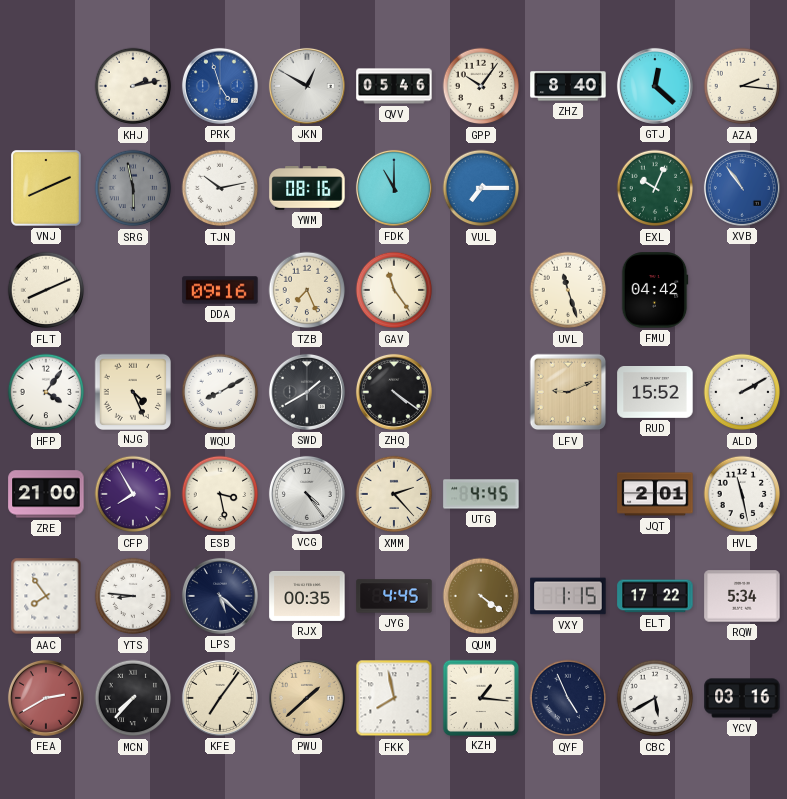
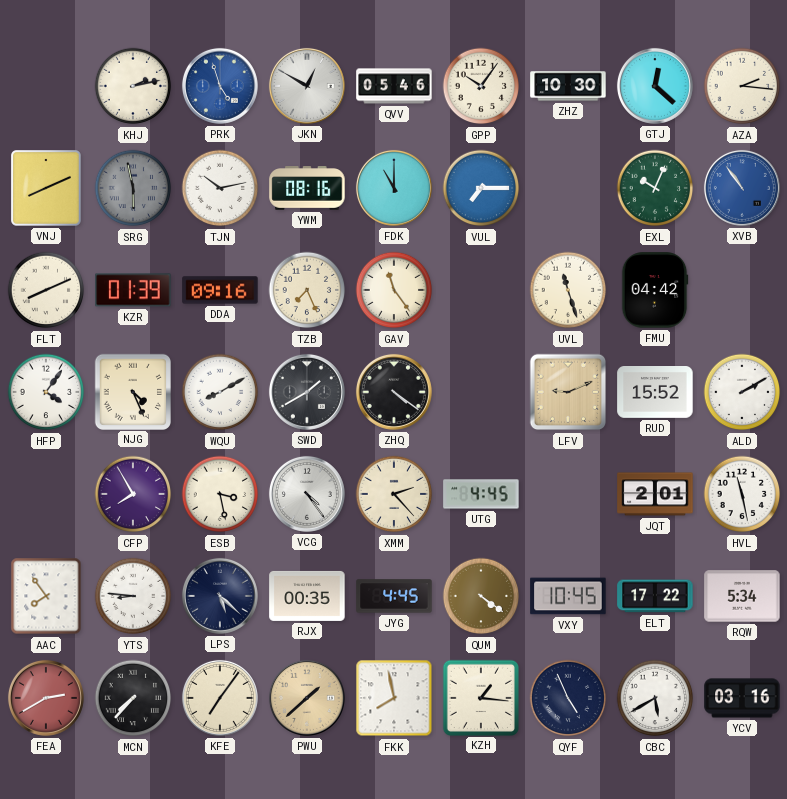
ZHZ: 8:40 -> 10:30
KZR: none -> 01:39
ZRE: 21:00 -> none
VXY: 1:15 -> 10:45
